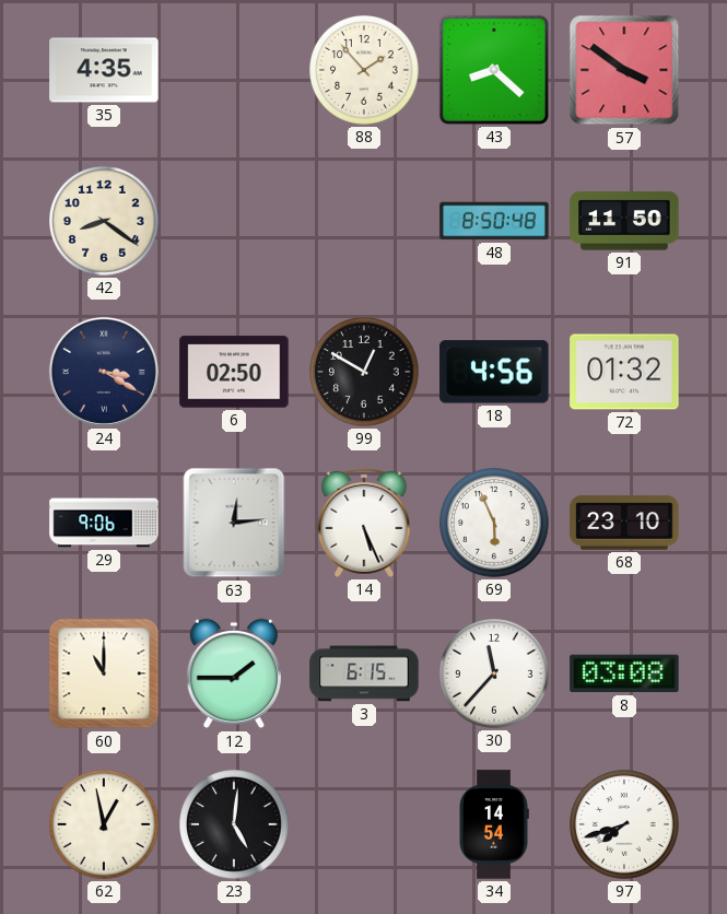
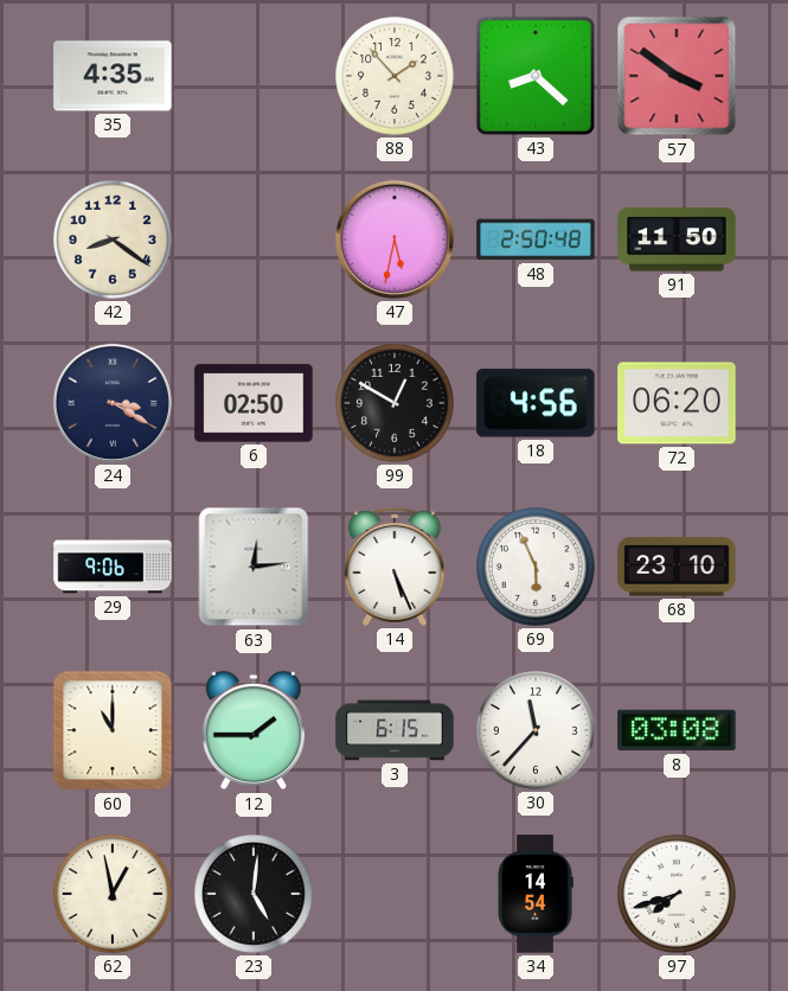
47: none -> 5:32
48: 8:50 -> 2:50
72: 01:32 -> 06:20
